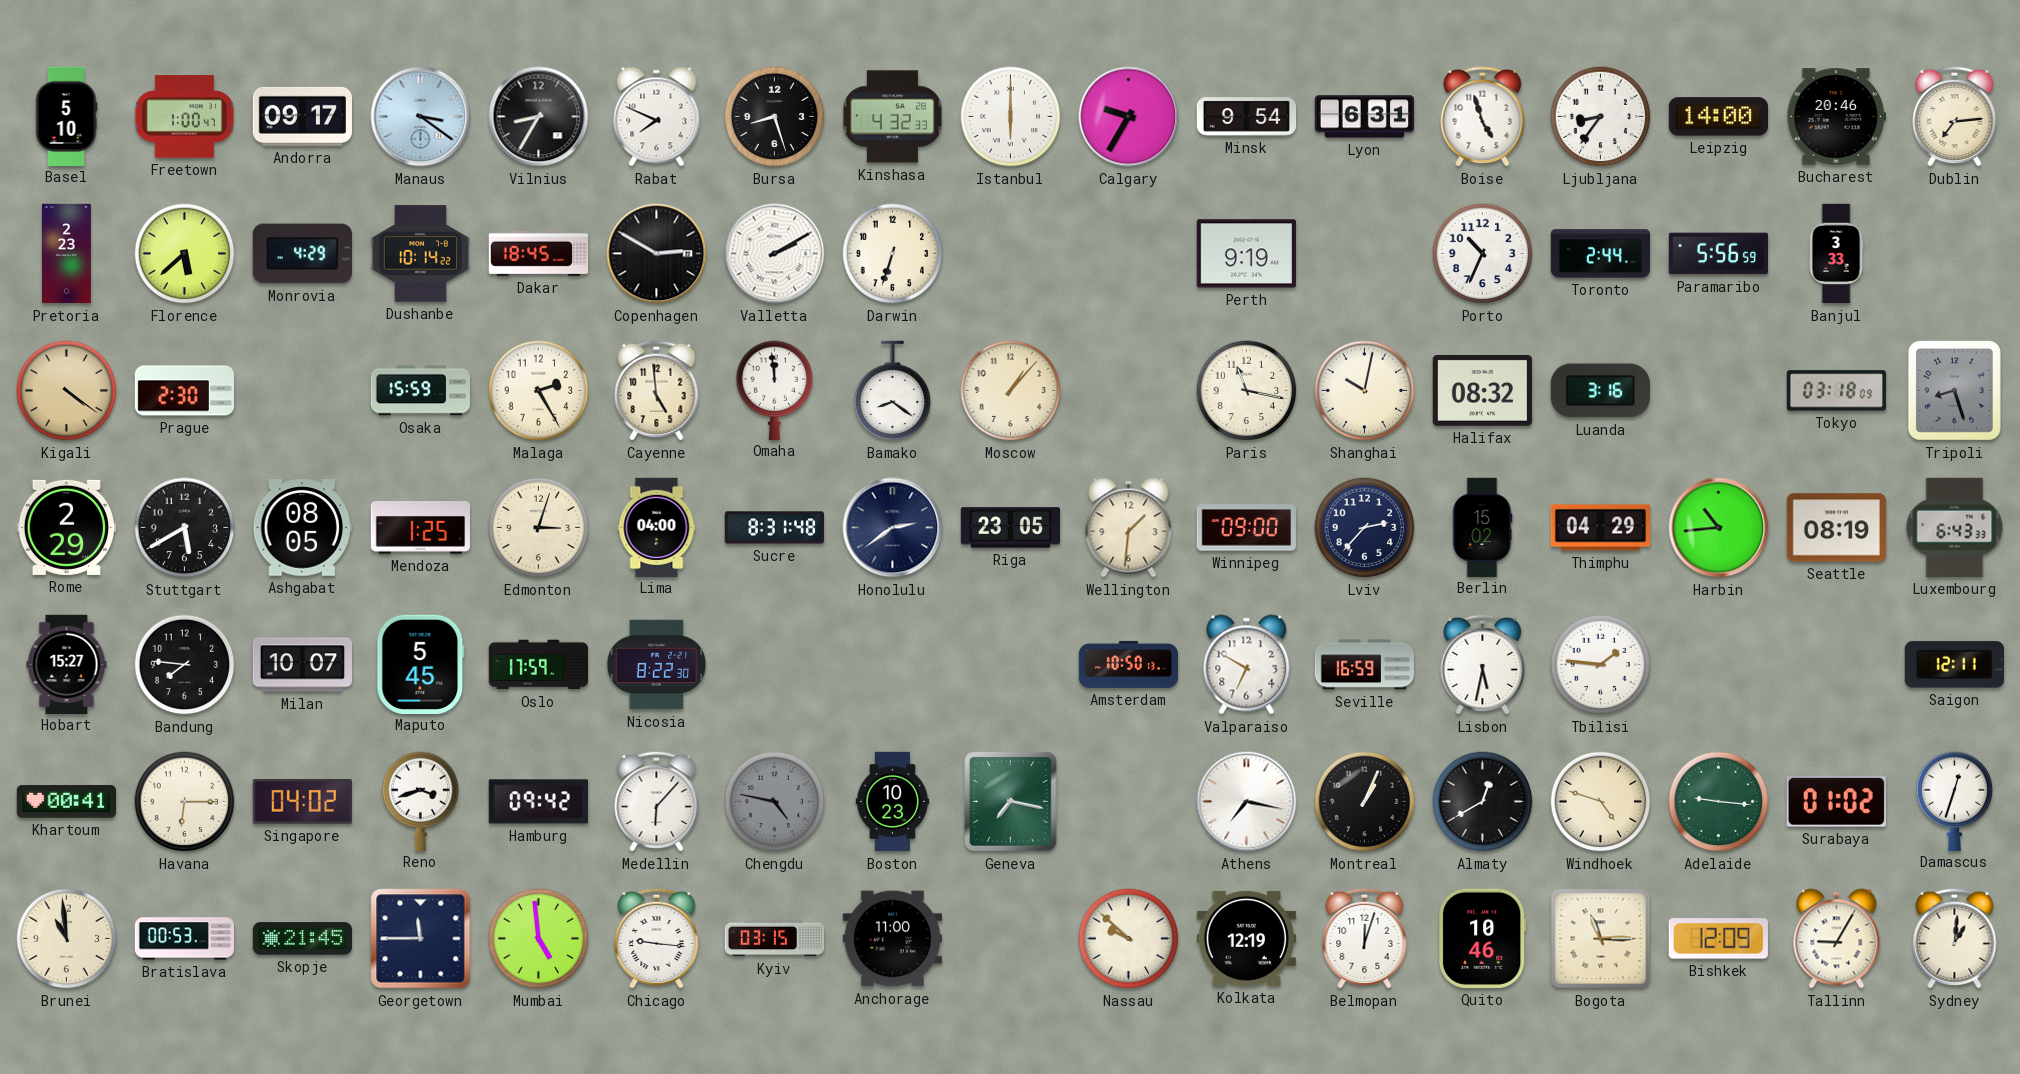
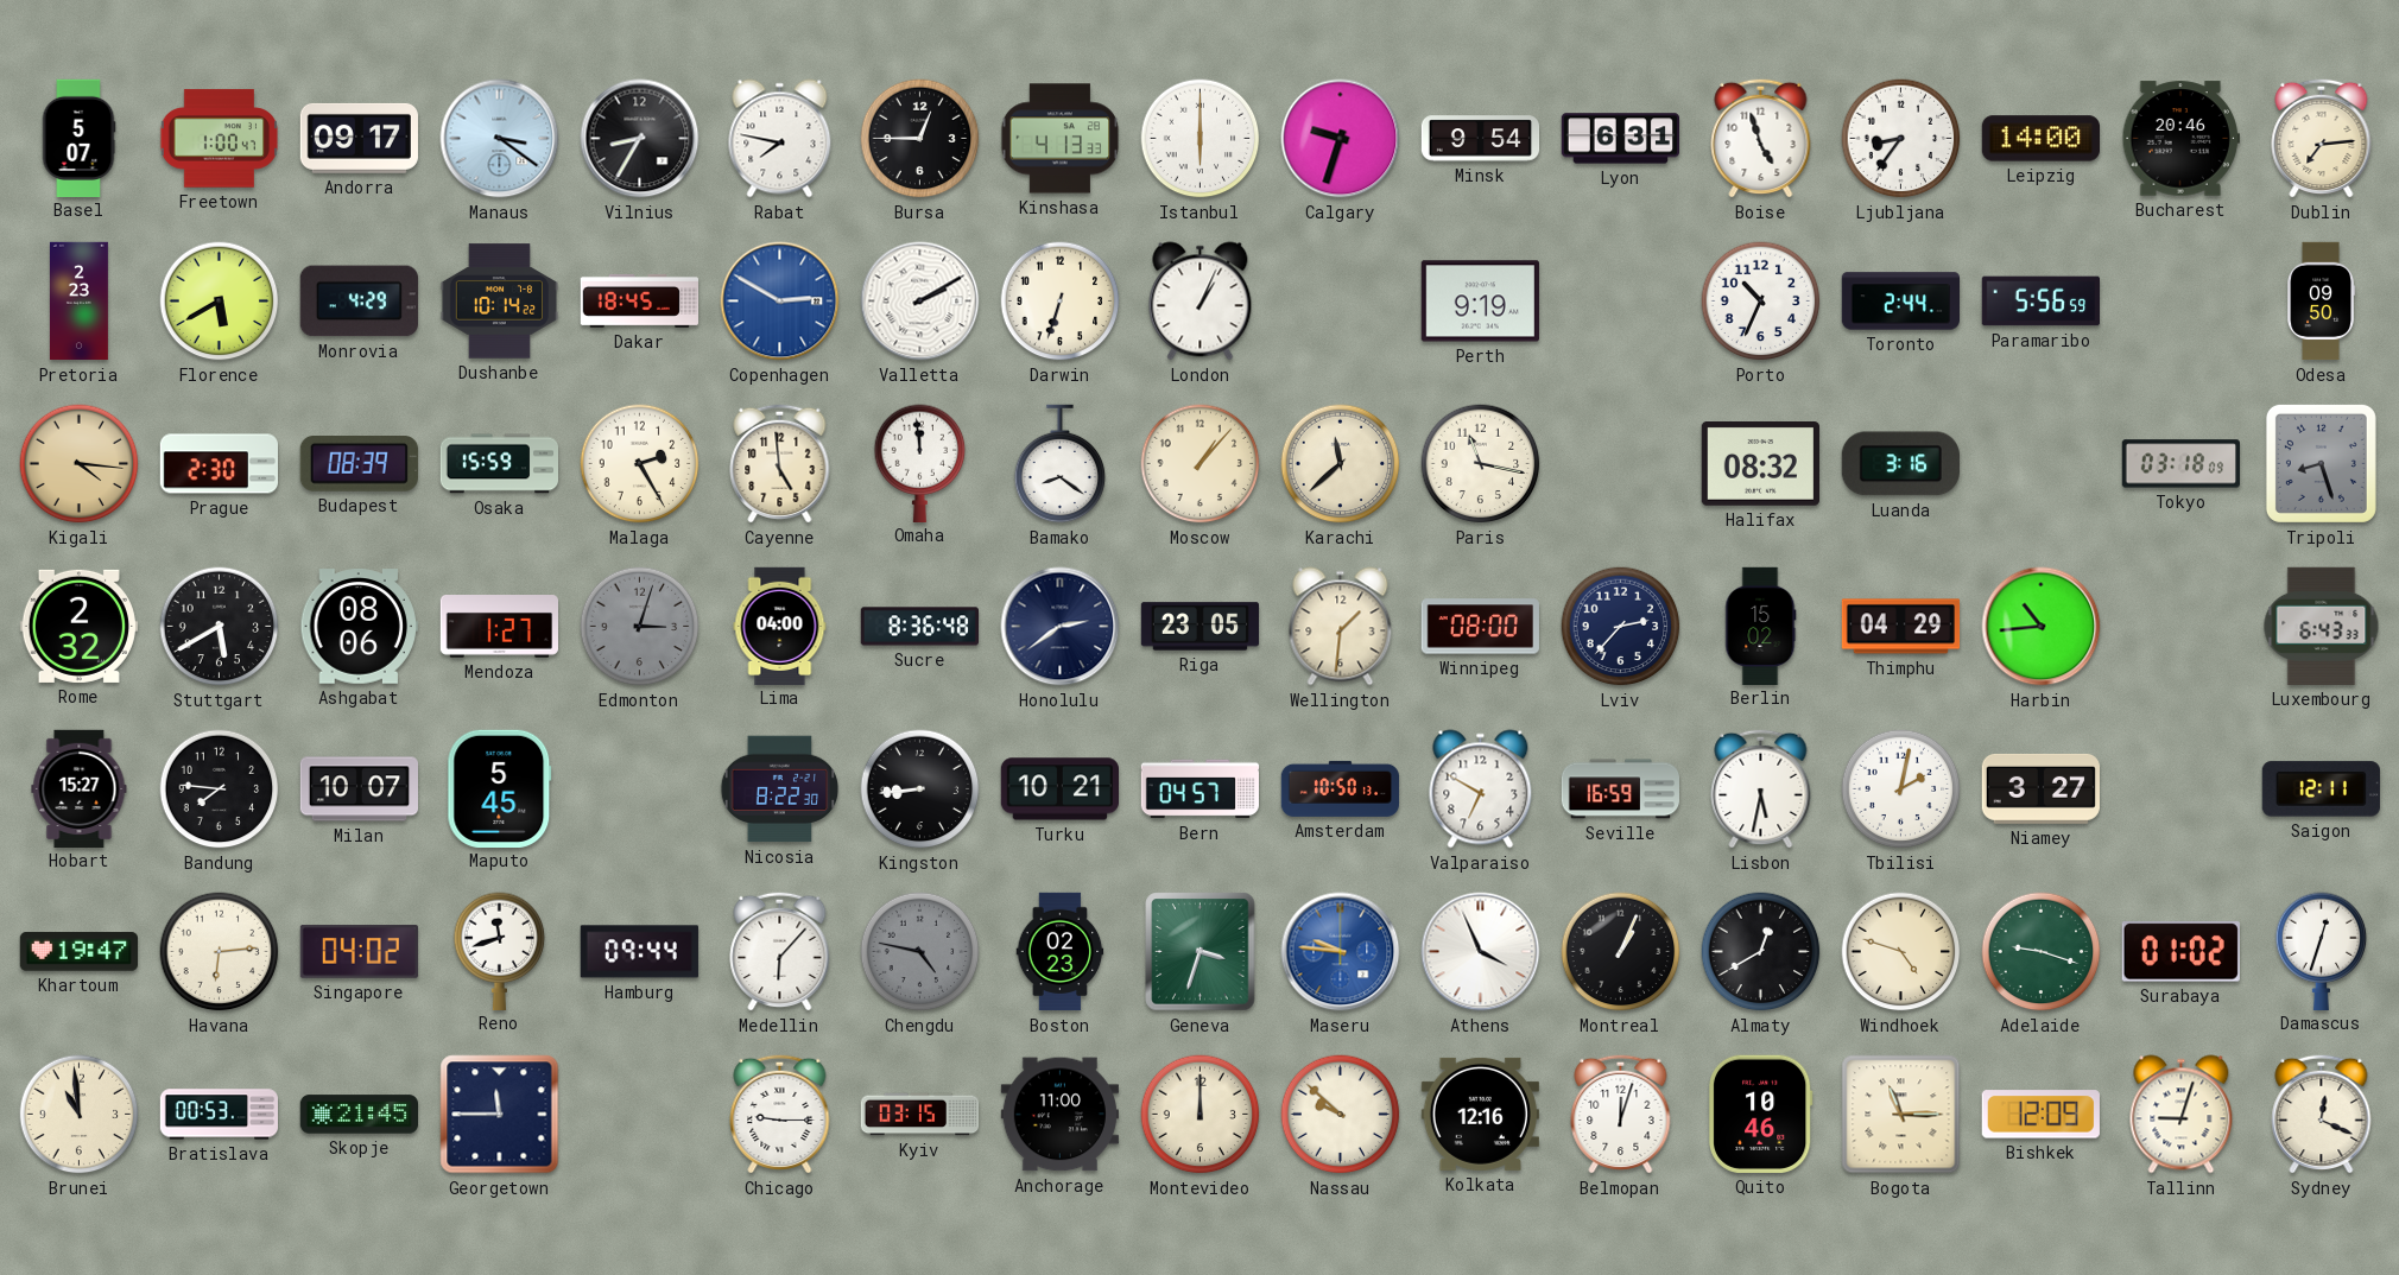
Basel: 5:10 -> 5:07
Rabat: 7:49 -> 7:47
Bursa: 8:27 -> 12:45
Kinshasa: 4:32 -> 4:13
Calgary: 9:35 -> 9:33
Florence: 5:38 -> 5:40
Copenhagen dial: black -> blue
London: none -> 1:04
Banjul: 3:33 -> none
Odesa: none -> 09:50
Kigali: 4:21 -> 4:16
Budapest: none -> 08:39
Karachi: none -> 11:38
Shanghai: 10:02 -> none
Rome: 2:29 -> 2:32
Ashgabat: 08:05 -> 08:06
Mendoza: 1:25 -> 1:27
Edmonton dial: cream -> grey
Sucre: 8:31 -> 8:36
Winnipeg: 09:00 -> 08:00
Seattle: 08:19 -> none
Oslo: 17:59 -> none
Kingston: none -> 8:44
Turku: none -> 10:21
Bern: none -> 04:57
Tbilisi: 1:46 -> 2:02
Niamey: none -> 3:27
Khartoum: 00:41 -> 19:47
Havana: 6:15 -> 6:14
Reno: 3:42 -> 11:42
Hamburg: 09:42 -> 09:44
Boston: 10:23 -> 02:23
Geneva: 7:17 -> 3:33
Maseru: none -> 9:46
Athens: 7:17 -> 3:56
Adelaide: 9:16 -> 9:18
Mumbai: 4:59 -> none
Chicago: 9:16 -> 9:15
Montevideo: none -> 12:00
Kolkata: 12:19 -> 12:16
Tallinn: 9:05 -> 9:03
Sydney: 1:01 -> 12:19
